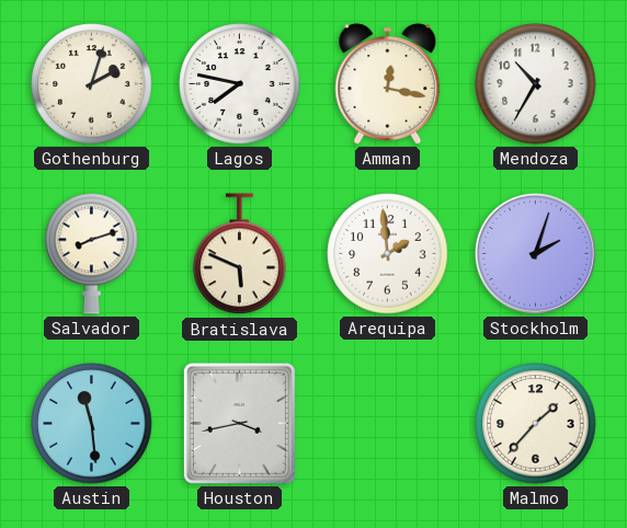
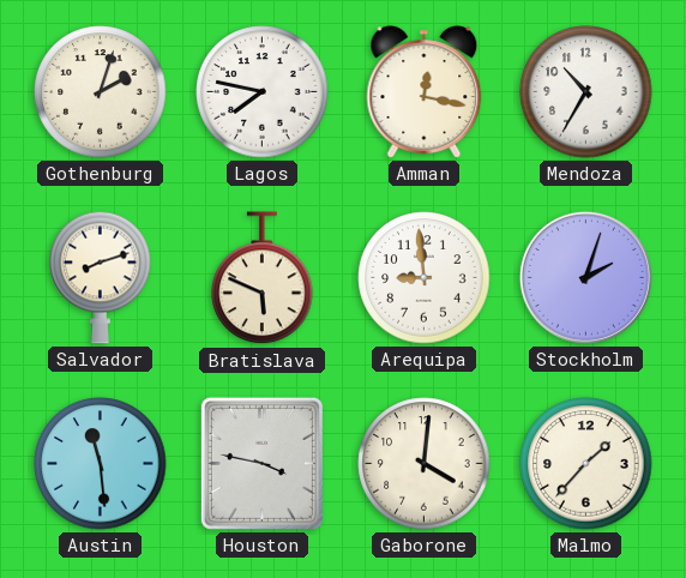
Arequipa: 1:59 -> 8:59
Houston: 3:43 -> 3:47
Gaborone: none -> 4:01
